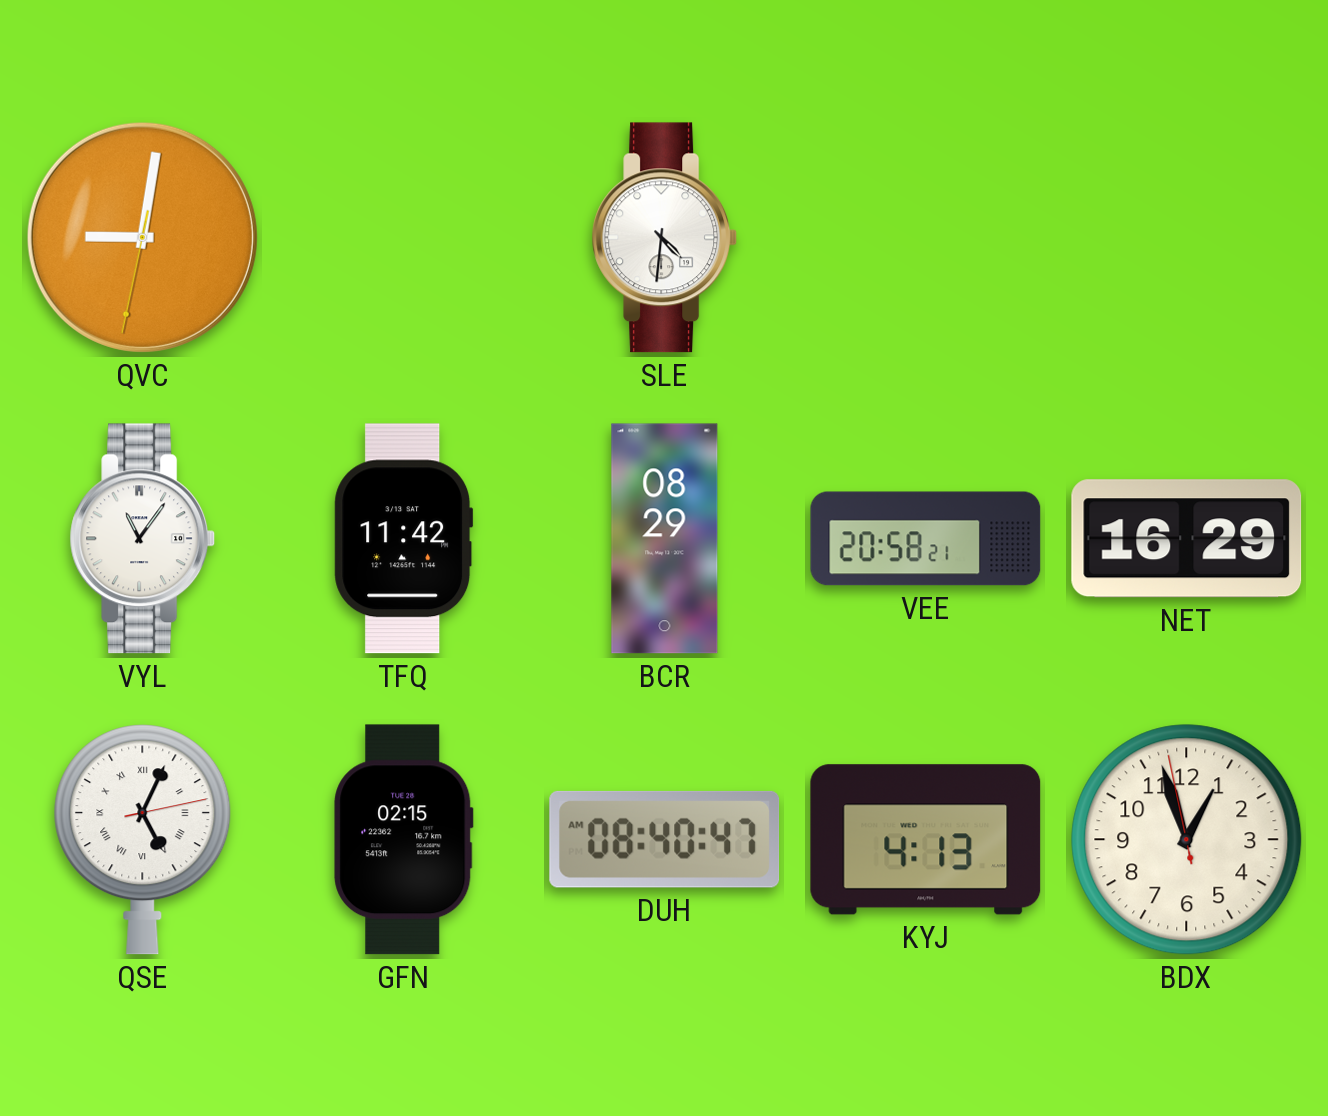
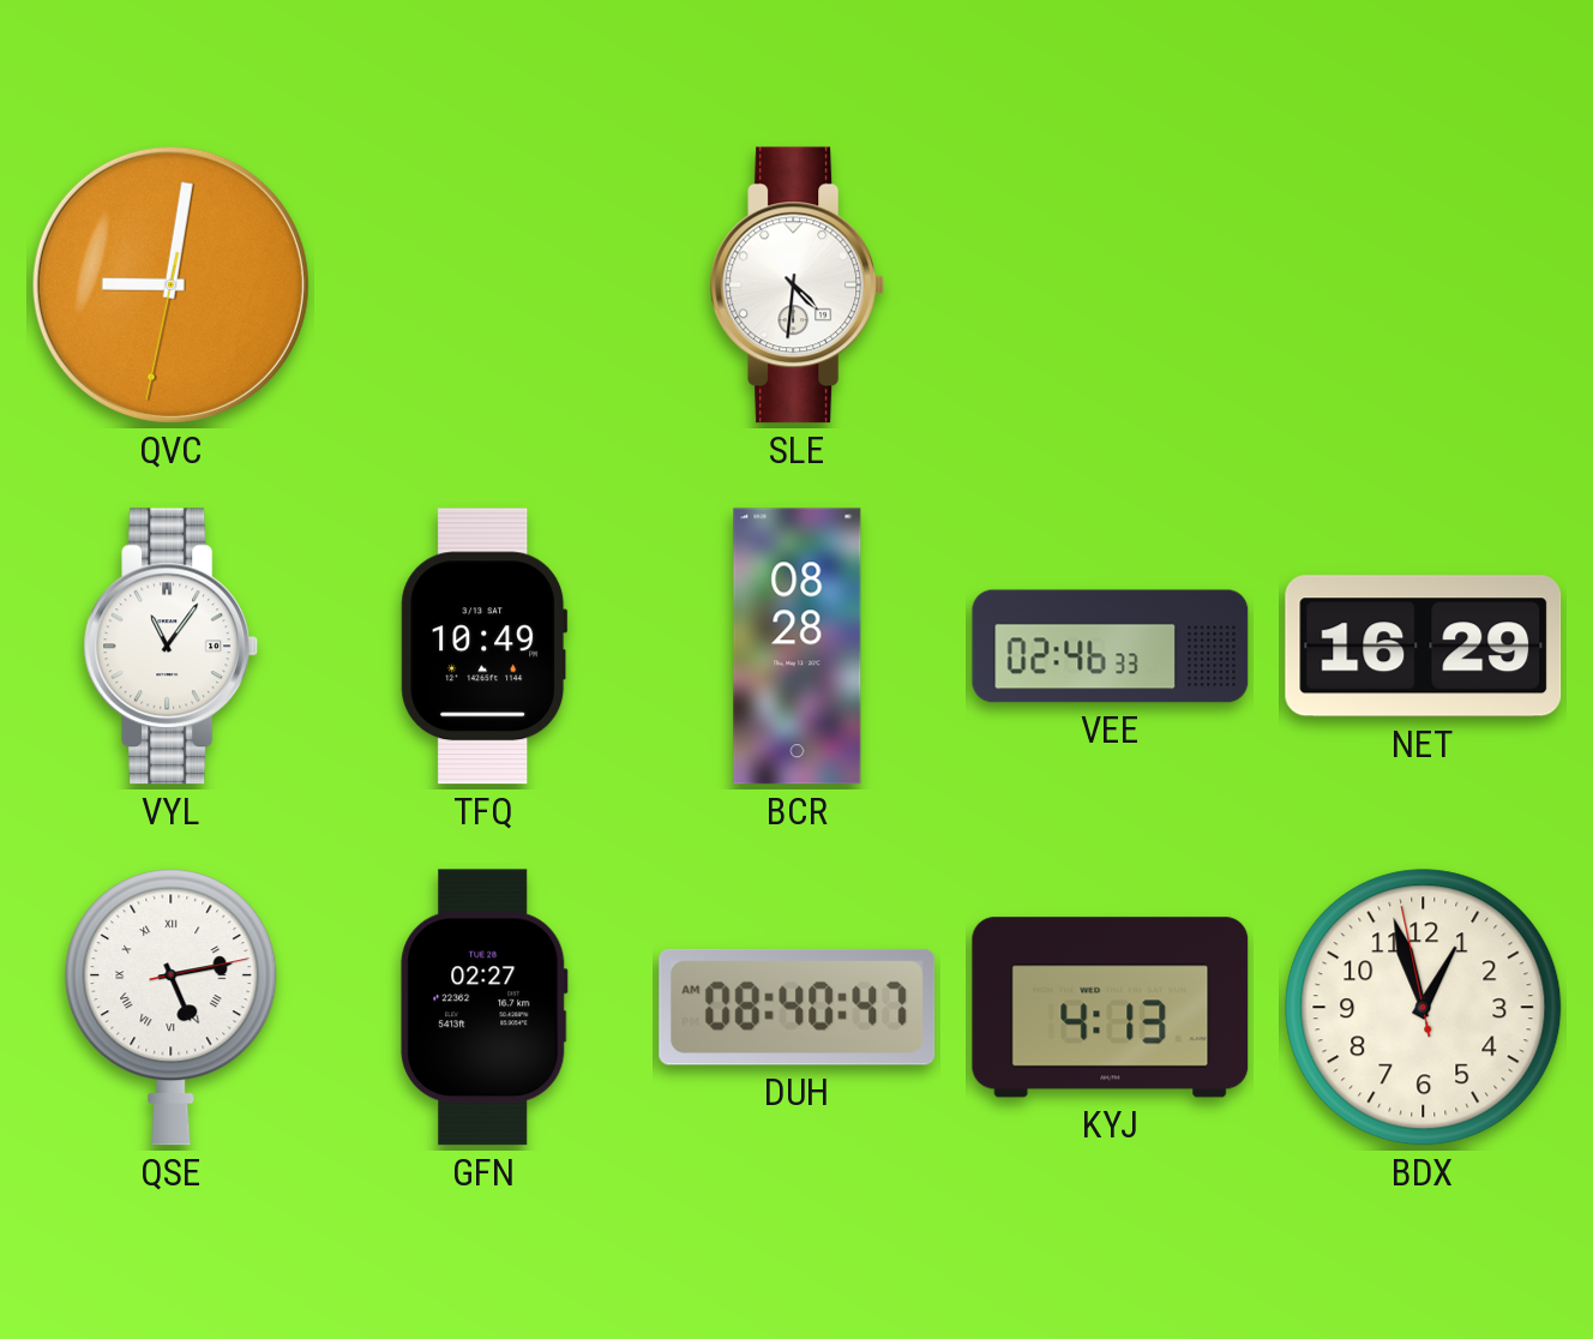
TFQ: 11:42 -> 10:49
BCR: 08:29 -> 08:28
VEE: 20:58 -> 02:46
QSE: 5:04 -> 5:13
GFN: 02:15 -> 02:27
